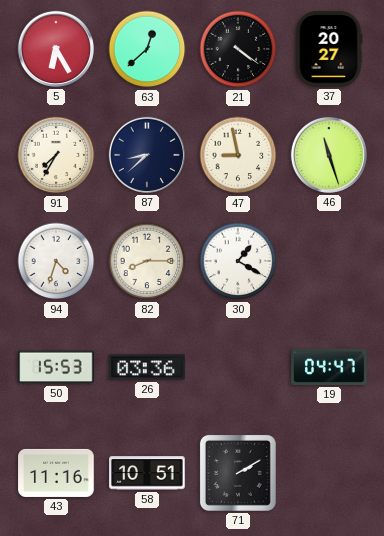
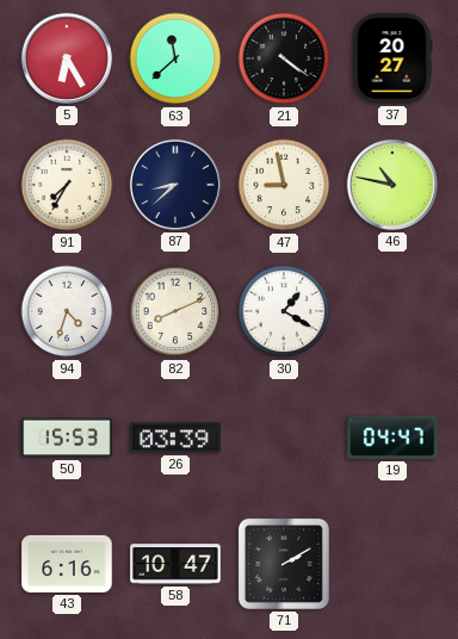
63: 12:38 -> 11:38
46: 11:27 -> 10:47
82: 8:15 -> 8:11
26: 03:36 -> 03:39
43: 11:16 -> 6:16
58: 10:51 -> 10:47
